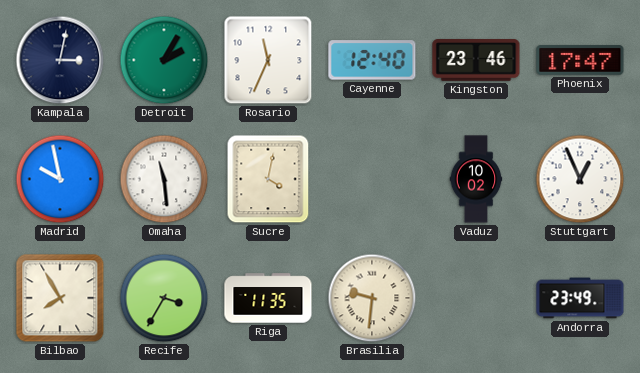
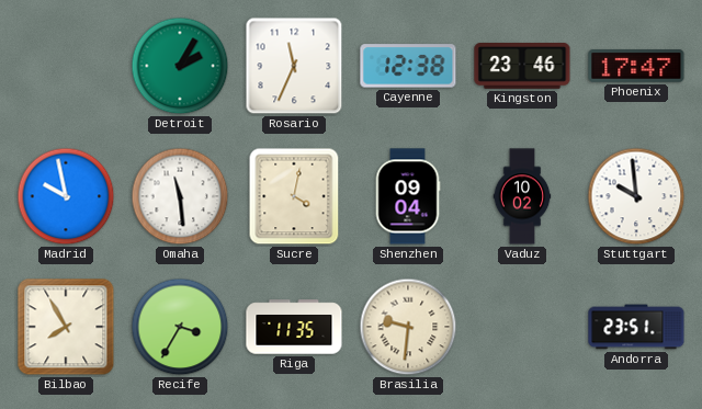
Kampala: 3:02 -> none
Cayenne: 12:40 -> 12:38
Shenzhen: none -> 09:04
Stuttgart: 12:56 -> 9:59
Andorra: 23:49 -> 23:51
